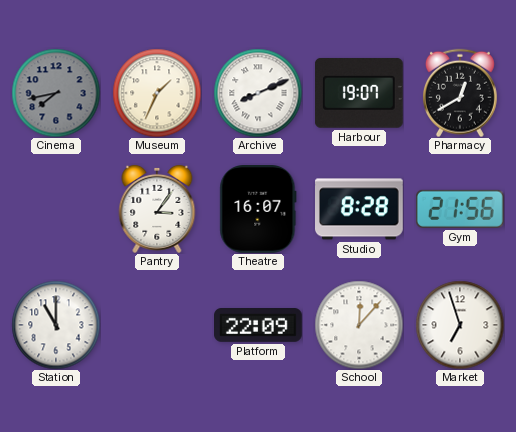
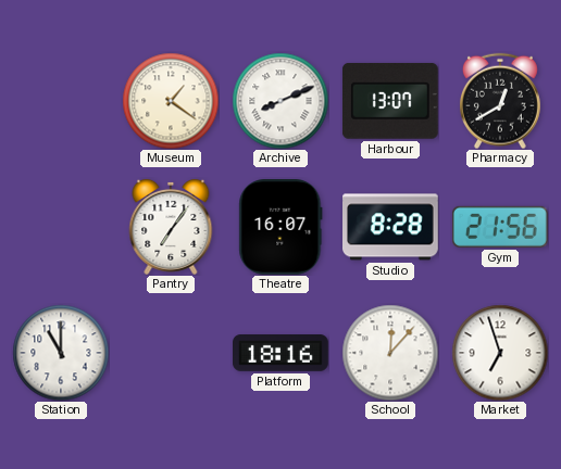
Cinema: 7:43 -> none
Museum: 1:34 -> 1:21
Harbour: 19:07 -> 13:07
Pantry: 3:06 -> 7:06
Platform: 22:09 -> 18:16
